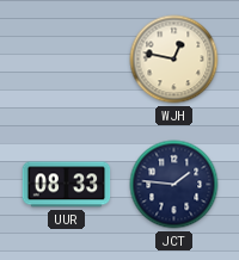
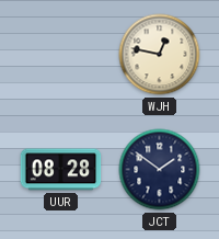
UUR: 08:33 -> 08:28
JCT: 1:46 -> 1:51
